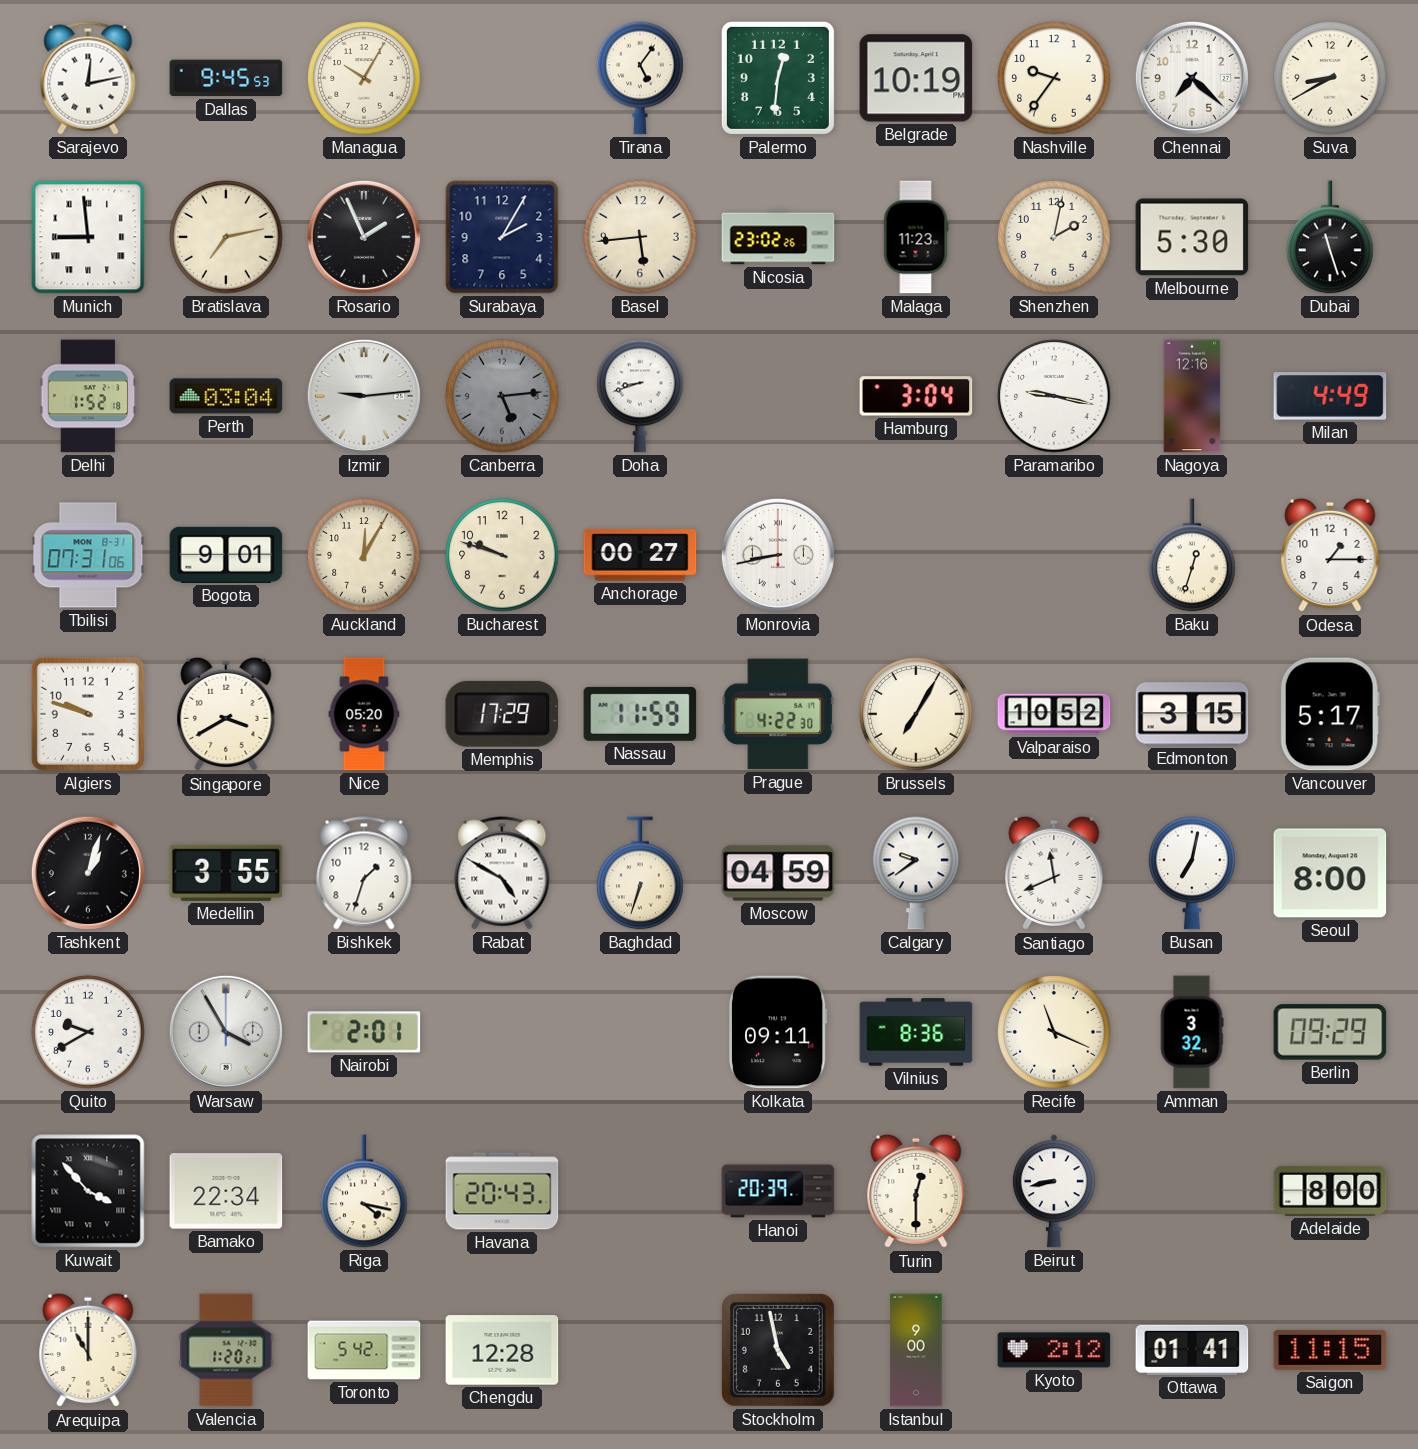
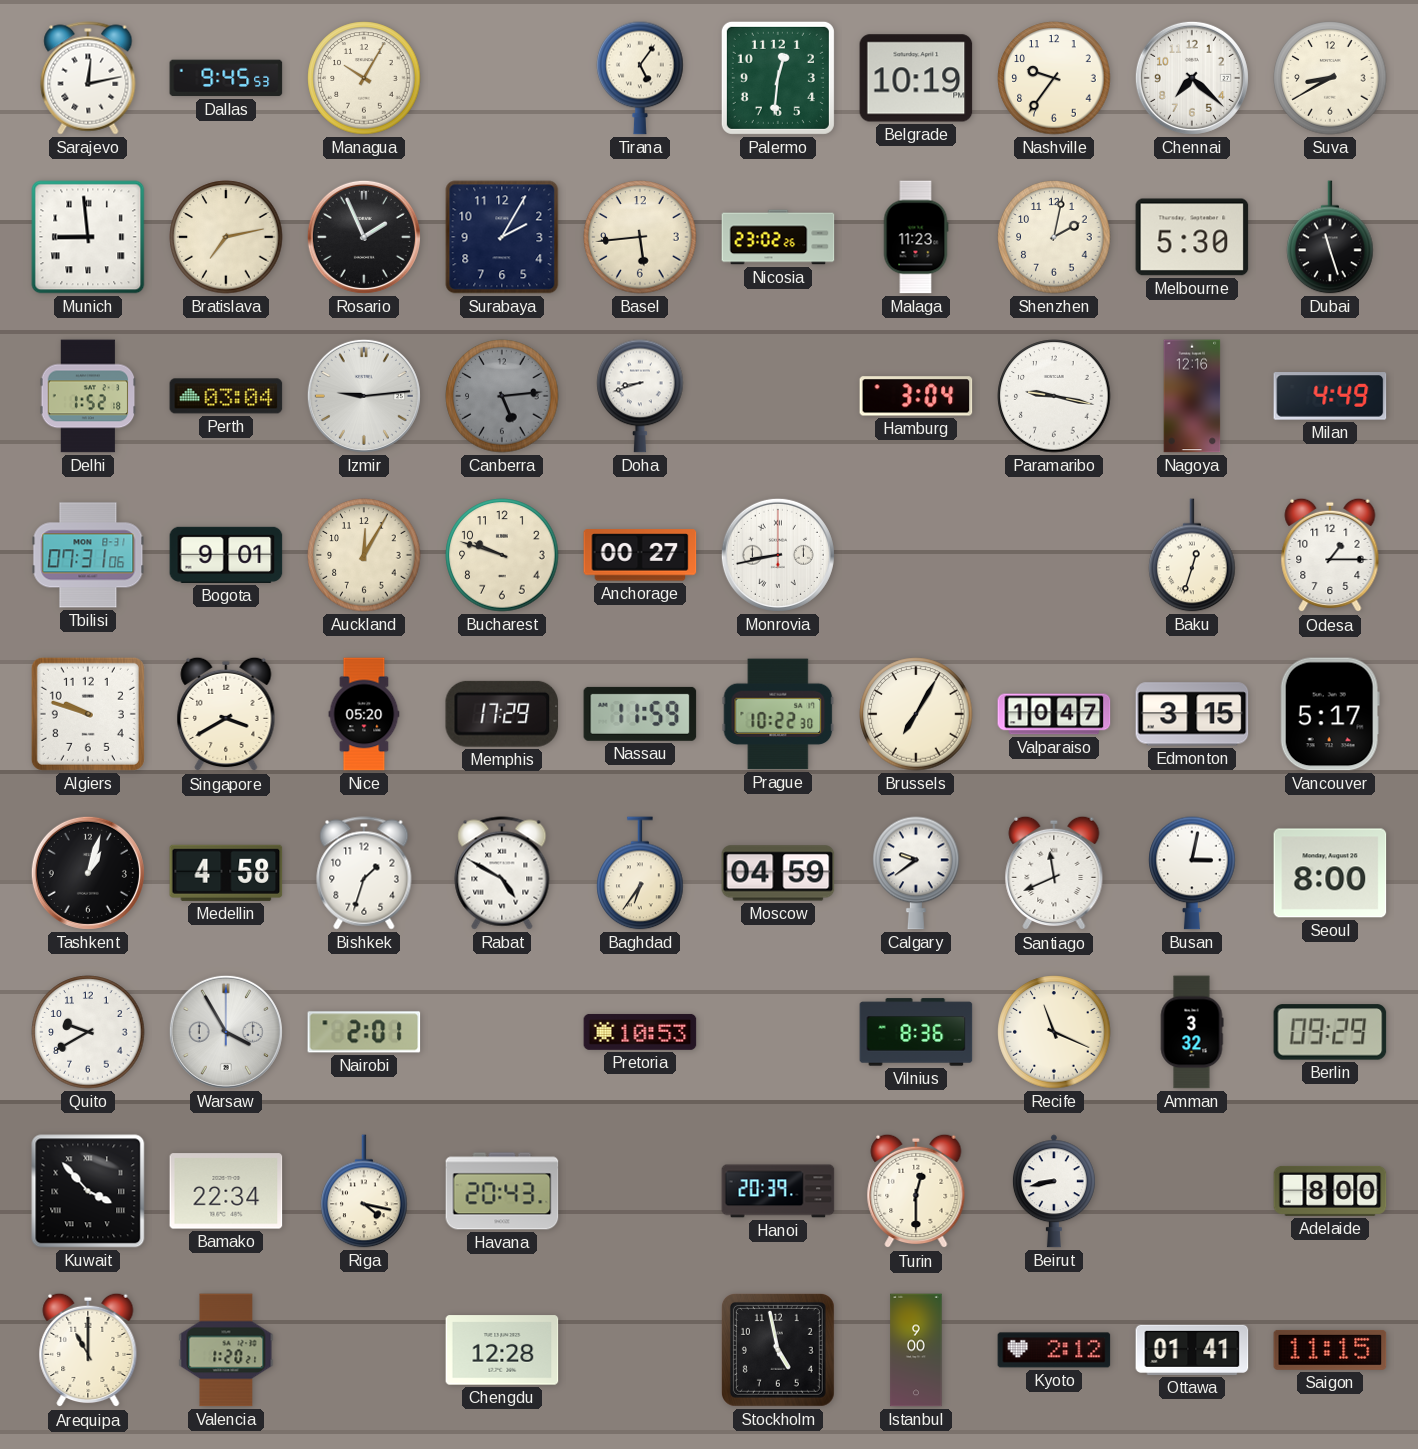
Prague: 4:22 -> 10:22
Valparaiso: 10:52 -> 10:47
Medellin: 3:55 -> 4:58
Baghdad: 6:33 -> 6:36
Busan: 7:02 -> 3:02
Pretoria: none -> 10:53
Kolkata: 09:11 -> none
Toronto: 5:42 -> none
